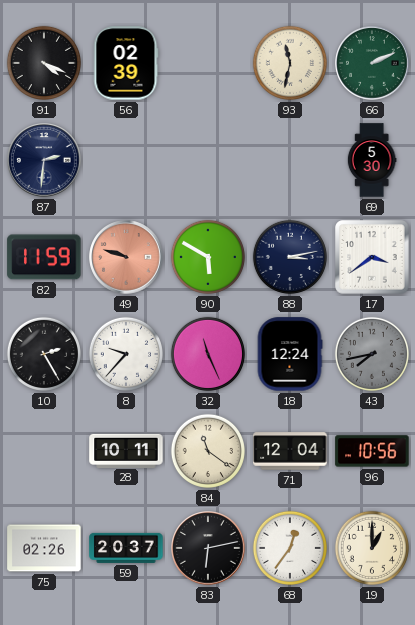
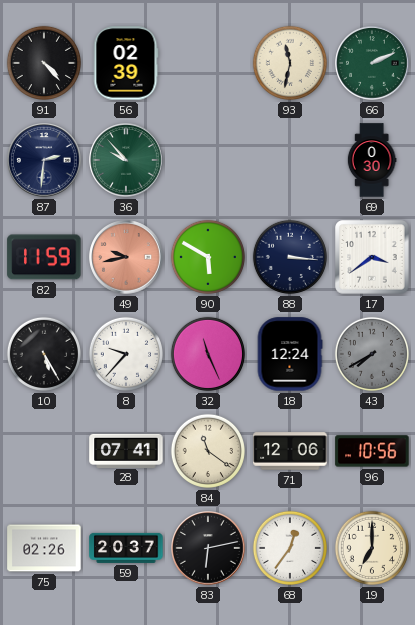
91: 4:19 -> 4:23
36: none -> 9:53
69: 5:30 -> 0:30
49: 9:48 -> 9:43
88: 3:13 -> 3:16
10: 2:25 -> 5:25
43: 7:43 -> 7:40
28: 10:11 -> 07:41
71: 12:04 -> 12:06
19: 1:00 -> 7:00
